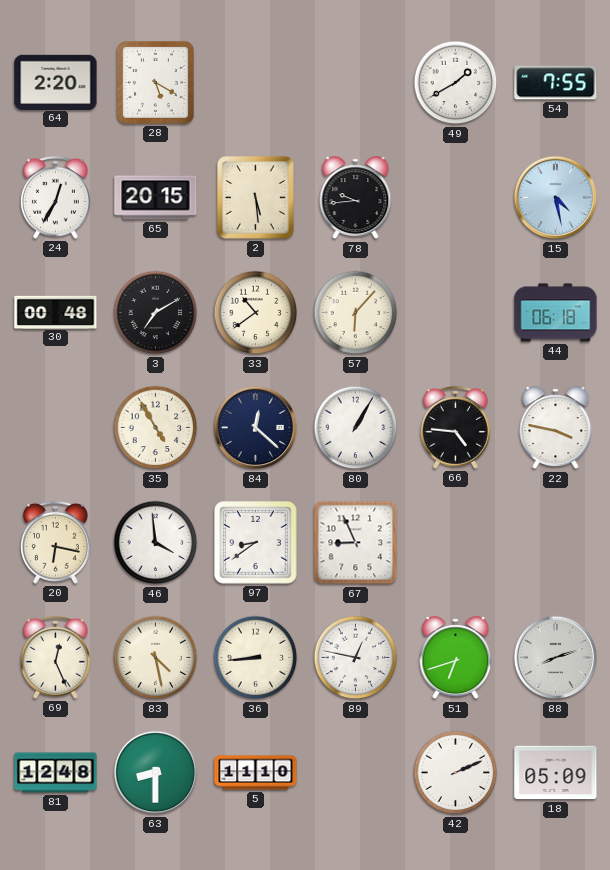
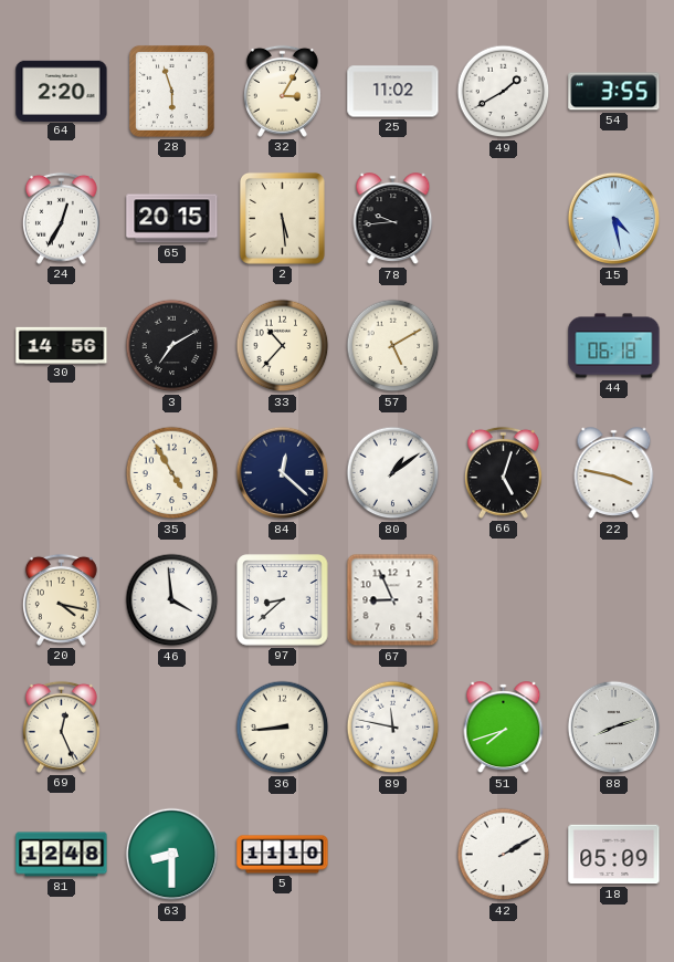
28: 5:20 -> 5:57
32: none -> 3:05
25: none -> 11:02
54: 7:55 -> 3:55
30: 00:48 -> 14:56
33: 10:39 -> 10:37
57: 6:07 -> 5:10
80: 1:05 -> 1:09
66: 4:46 -> 5:03
20: 6:17 -> 4:17
97: 8:39 -> 8:38
83: 4:28 -> none
89: 12:47 -> 11:47
51: 6:42 -> 7:42
42: 2:11 -> 2:10
